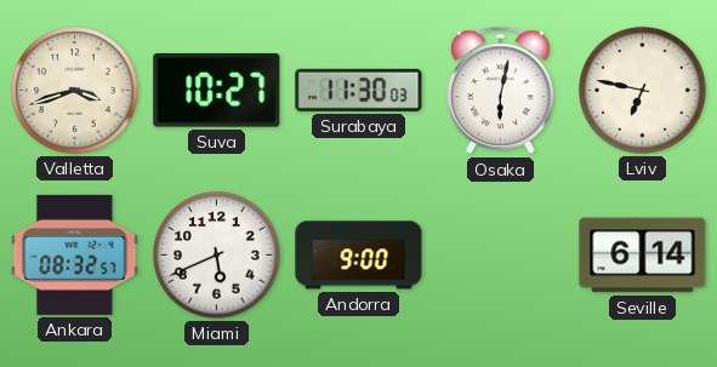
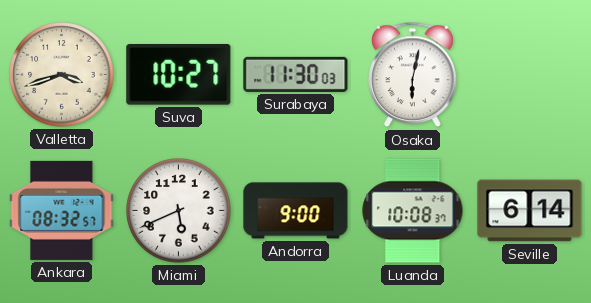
Lviv: 6:47 -> none
Luanda: none -> 10:08
